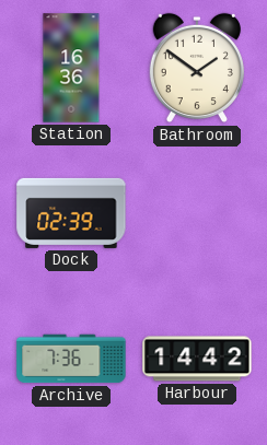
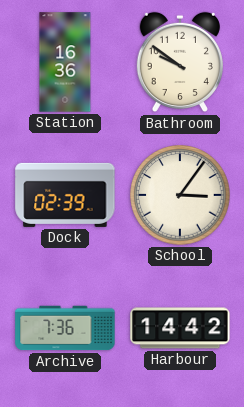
Bathroom: 1:51 -> 9:51
School: none -> 3:06
